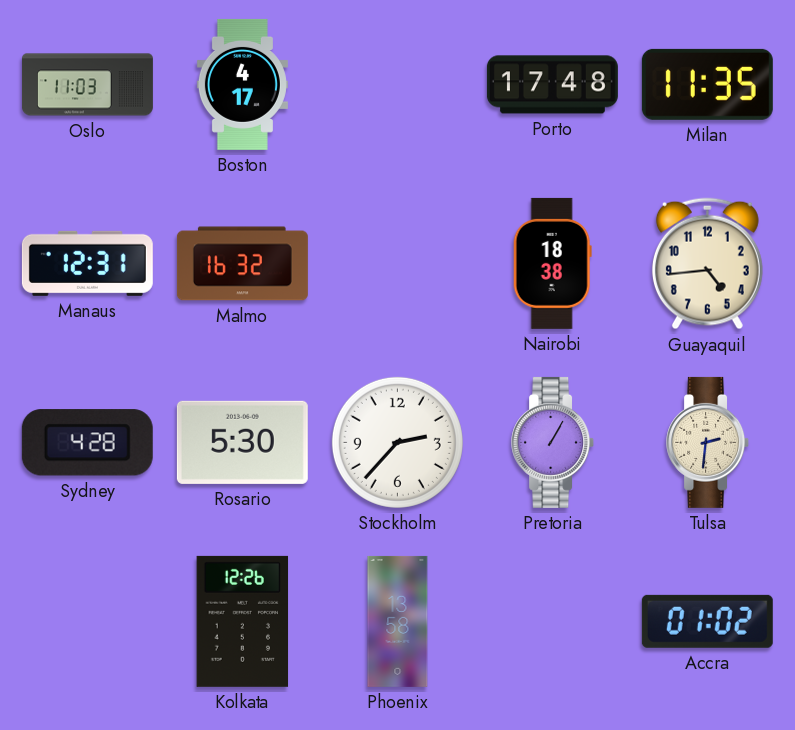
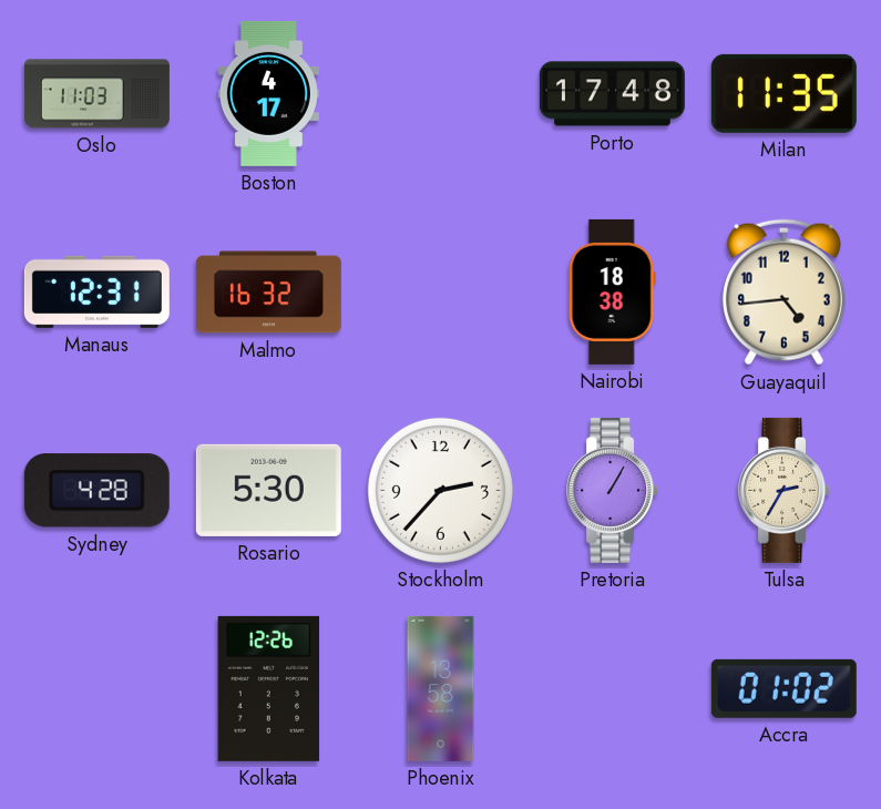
Tulsa: 2:31 -> 2:35
